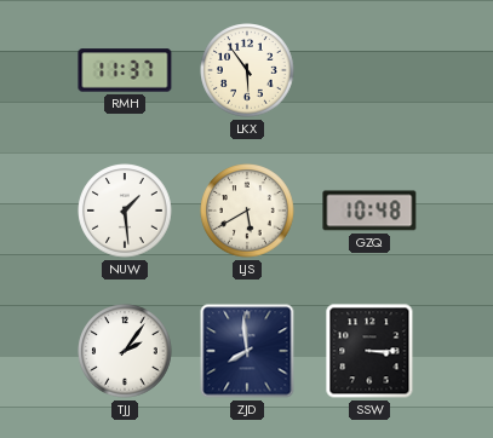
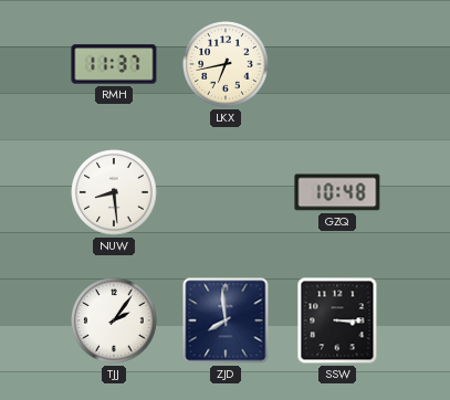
LKX: 5:54 -> 6:43
NUW: 1:29 -> 8:29
LJS: 5:40 -> none
